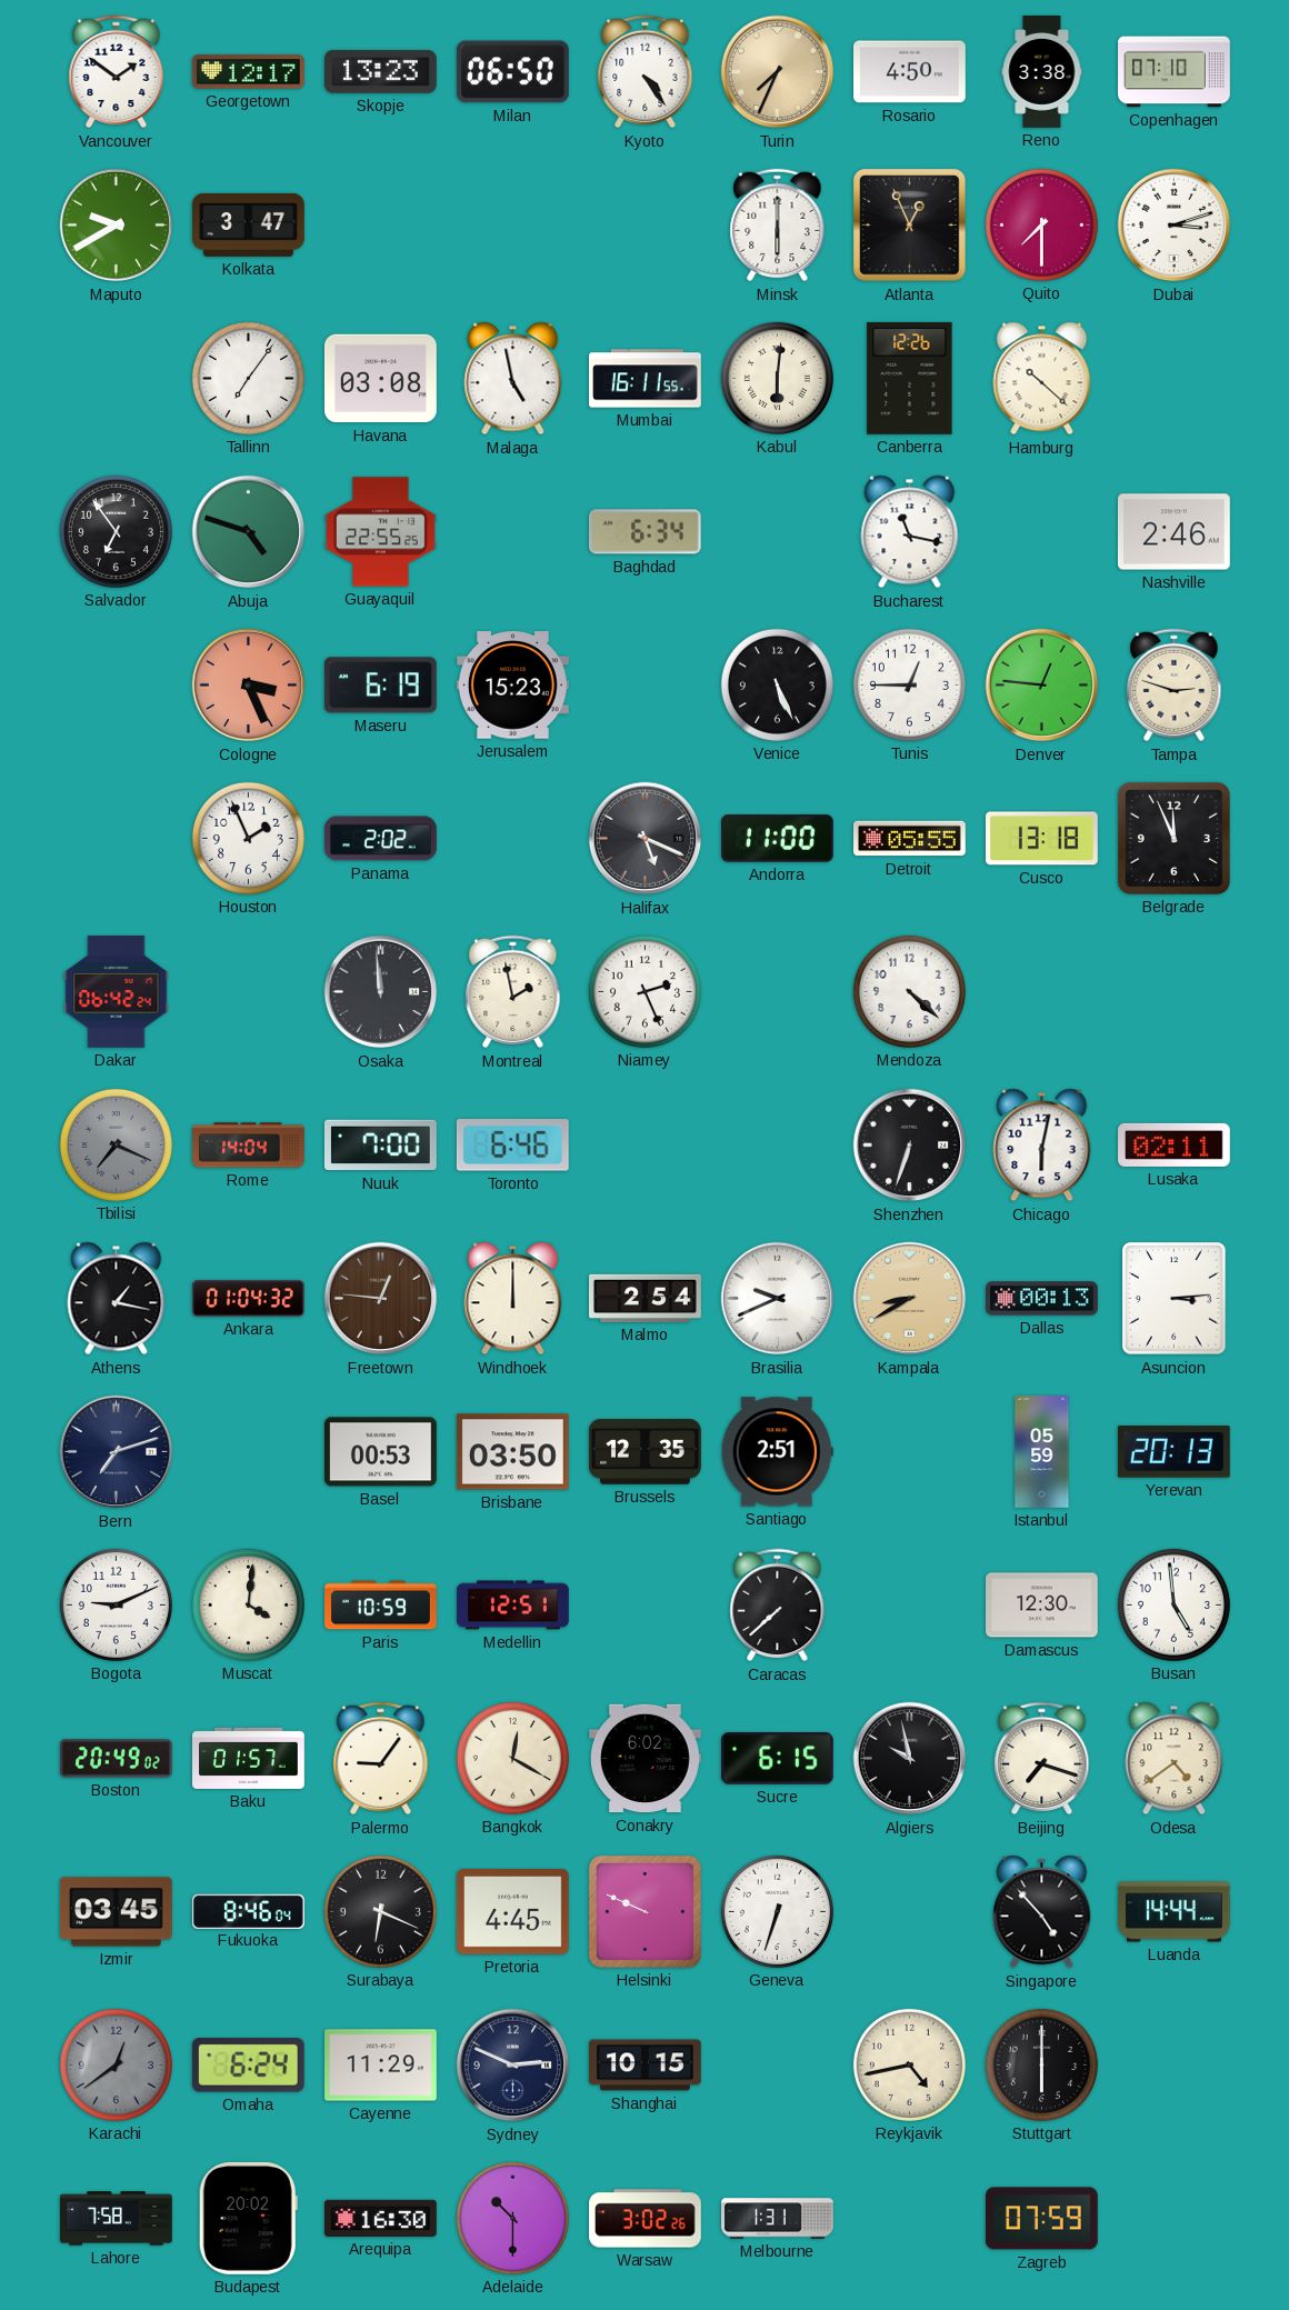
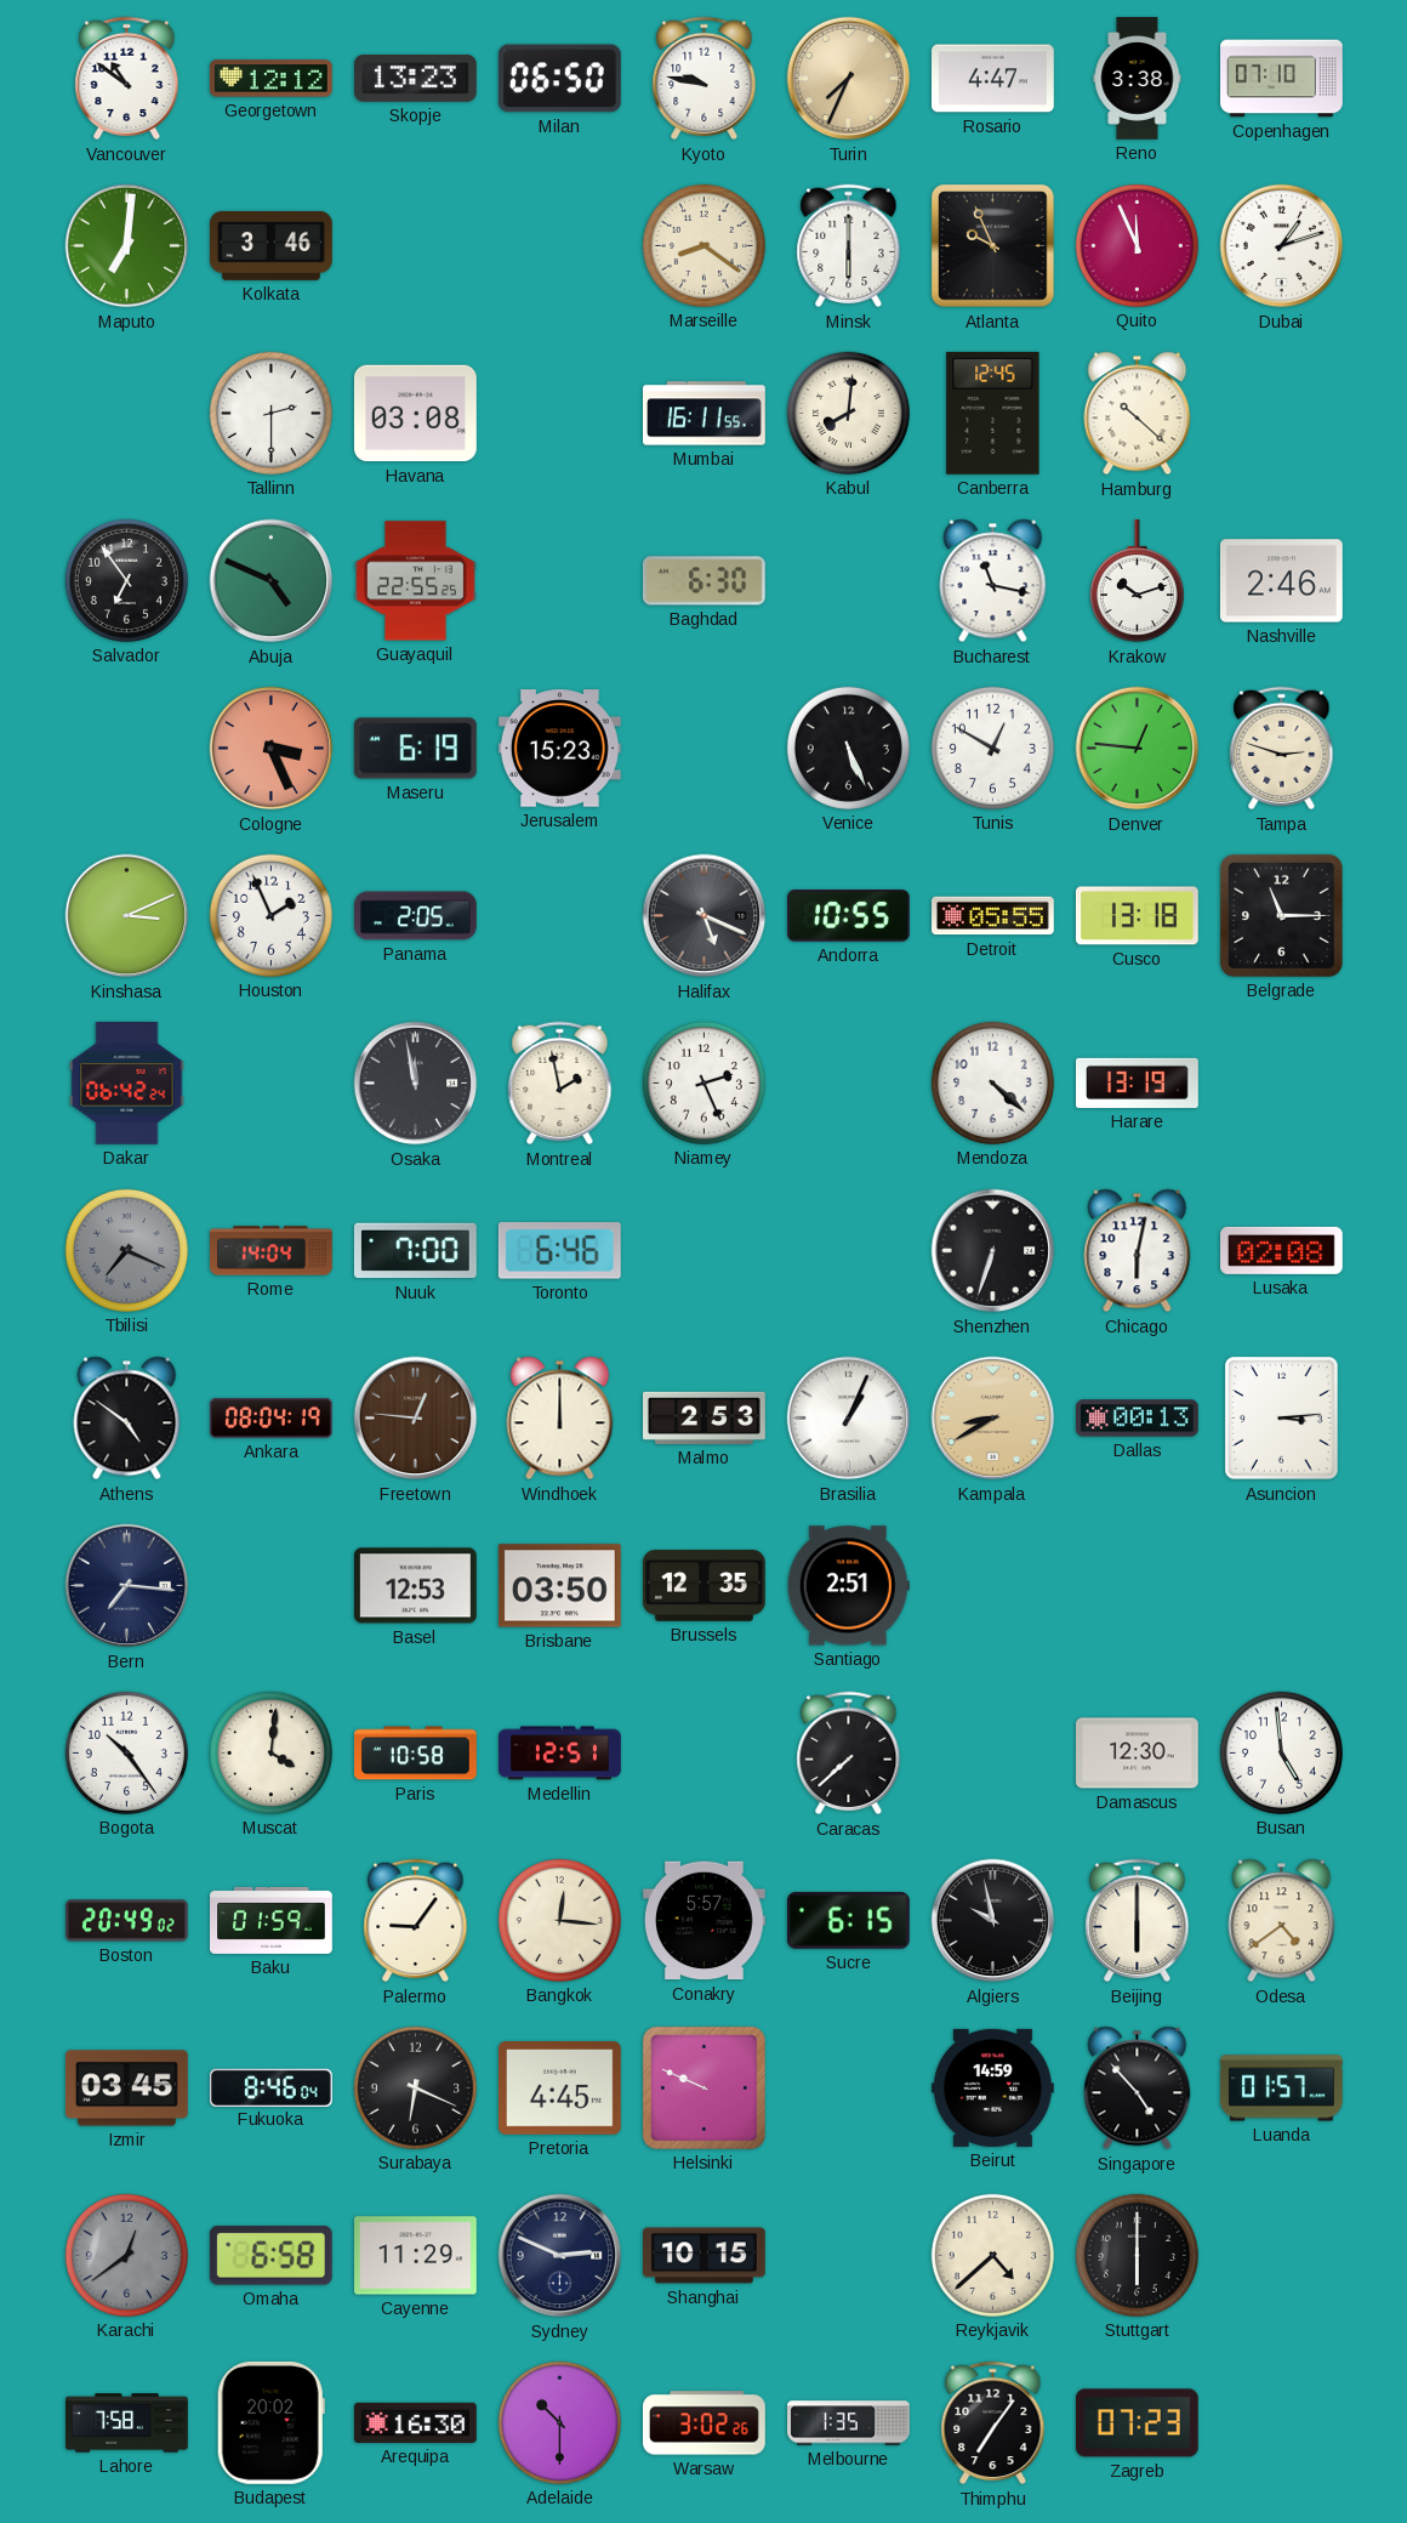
Vancouver: 1:51 -> 10:51
Georgetown: 12:17 -> 12:12
Kyoto: 4:24 -> 9:47
Rosario: 4:50 -> 4:47
Maputo: 9:40 -> 7:01
Kolkata: 3:47 -> 3:46
Marseille: none -> 8:21
Atlanta: 12:56 -> 9:56
Quito: 7:30 -> 11:56
Dubai: 3:12 -> 1:12
Tallinn: 7:06 -> 2:30
Malaga: 4:58 -> none
Kabul: 6:01 -> 8:01
Canberra: 12:26 -> 12:45
Abuja: 4:48 -> 4:49
Baghdad: 6:34 -> 6:30
Krakow: none -> 10:12
Tunis: 12:45 -> 12:50
Kinshasa: none -> 3:11
Panama: 2:02 -> 2:05
Andorra: 11:00 -> 10:55
Belgrade: 11:56 -> 11:15
Osaka: 11:59 -> 11:58
Harare: none -> 13:19
Lusaka: 02:11 -> 02:08
Athens: 1:17 -> 4:51
Ankara: 01:04 -> 08:04
Malmo: 2:54 -> 2:53
Brasilia: 9:41 -> 1:04
Bern: 7:12 -> 7:16
Basel: 00:53 -> 12:53
Istanbul: 05:59 -> none
Yerevan: 20:13 -> none
Bogota: 9:11 -> 10:24
Paris: 10:59 -> 10:58
Baku: 01:57 -> 01:59
Bangkok: 12:20 -> 12:16
Conakry: 6:02 -> 5:57
Beijing: 7:18 -> 6:00
Geneva: 6:33 -> none
Beirut: none -> 14:59
Luanda: 14:44 -> 01:57
Omaha: 6:24 -> 6:58
Reykjavik: 4:43 -> 4:38
Melbourne: 1:31 -> 1:35
Thimphu: none -> 7:06
Zagreb: 07:59 -> 07:23
